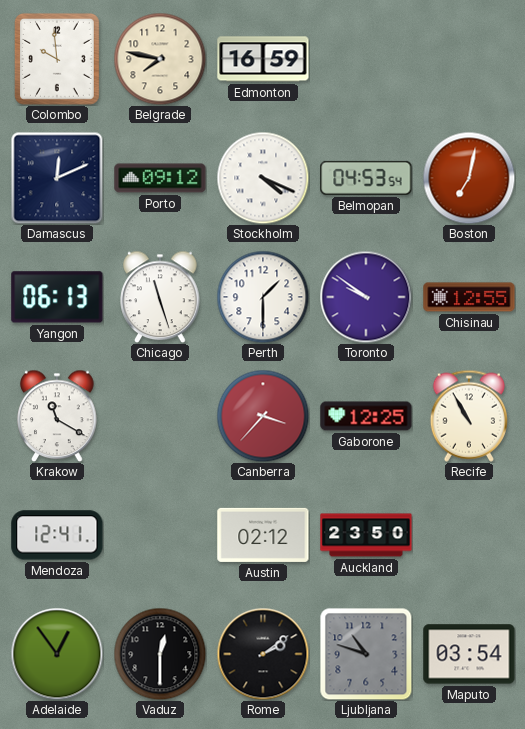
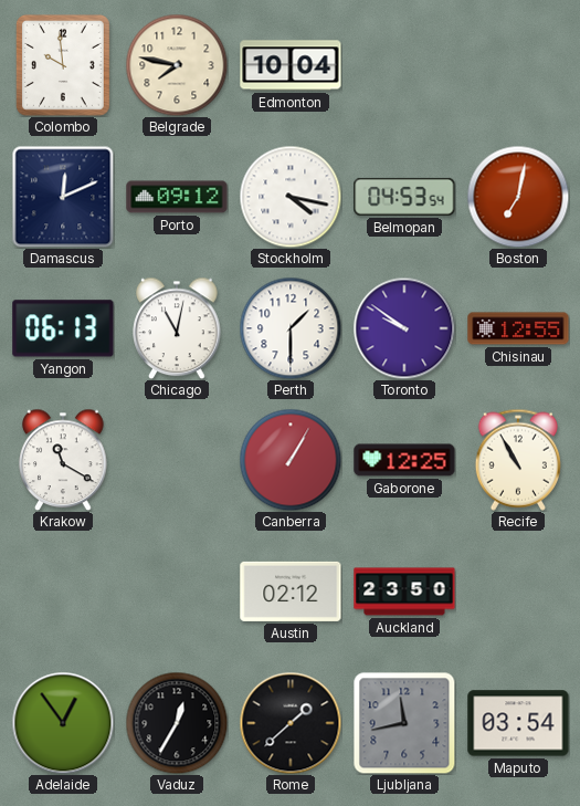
Edmonton: 16:59 -> 10:04
Stockholm: 4:19 -> 4:17
Chicago: 11:27 -> 11:02
Canberra: 3:37 -> 1:05
Mendoza: 12:41 -> none
Vaduz: 12:30 -> 12:35
Rome: 2:09 -> 1:38
Ljubljana: 10:48 -> 11:43
